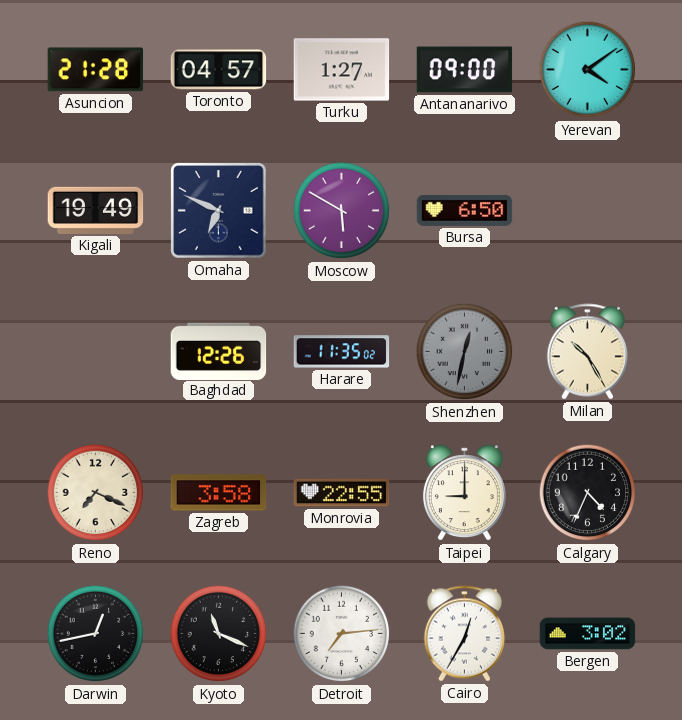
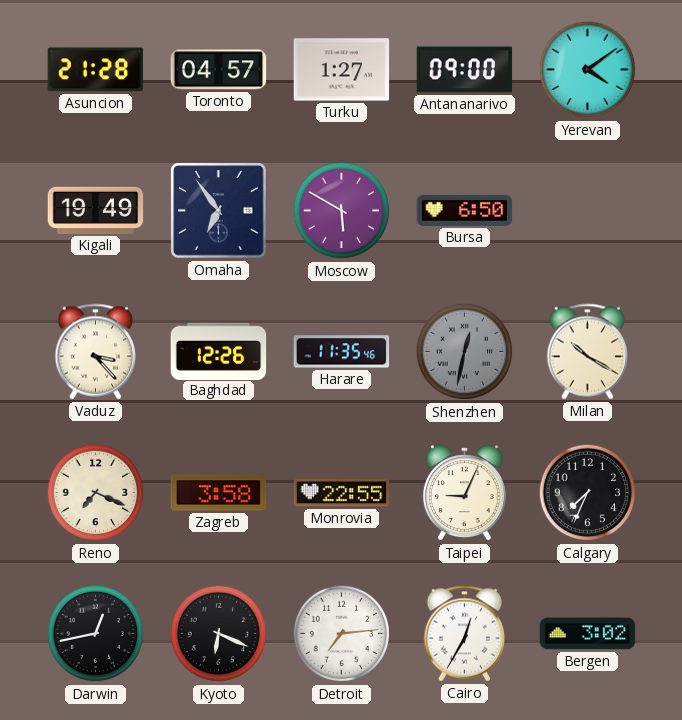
Omaha: 6:49 -> 6:54
Vaduz: none -> 3:23
Harare: 11:35:02 -> 11:35:46
Milan: 10:25 -> 10:20
Taipei: 9:00 -> 9:04
Calgary: 4:34 -> 7:34
Kyoto: 11:19 -> 6:19
